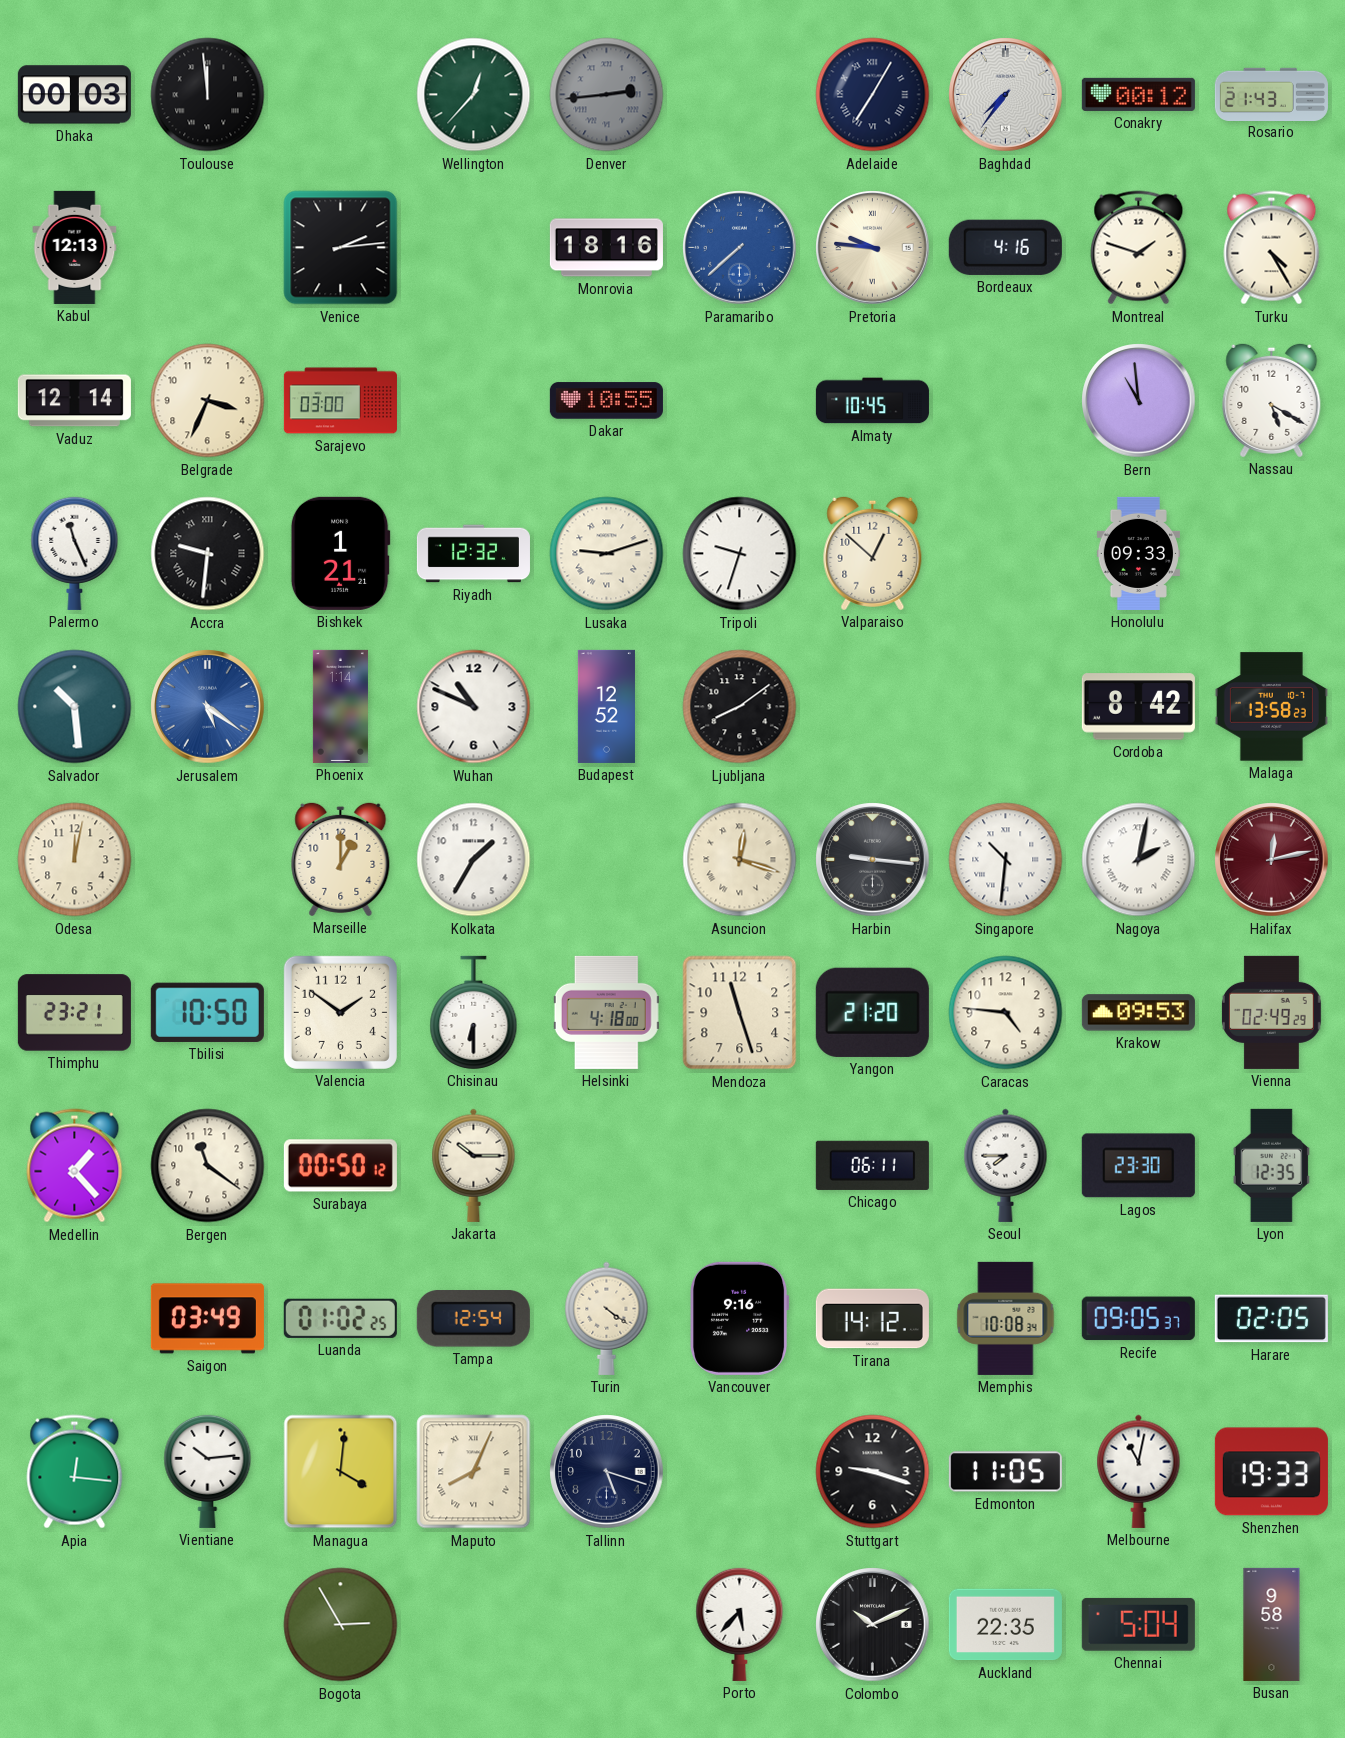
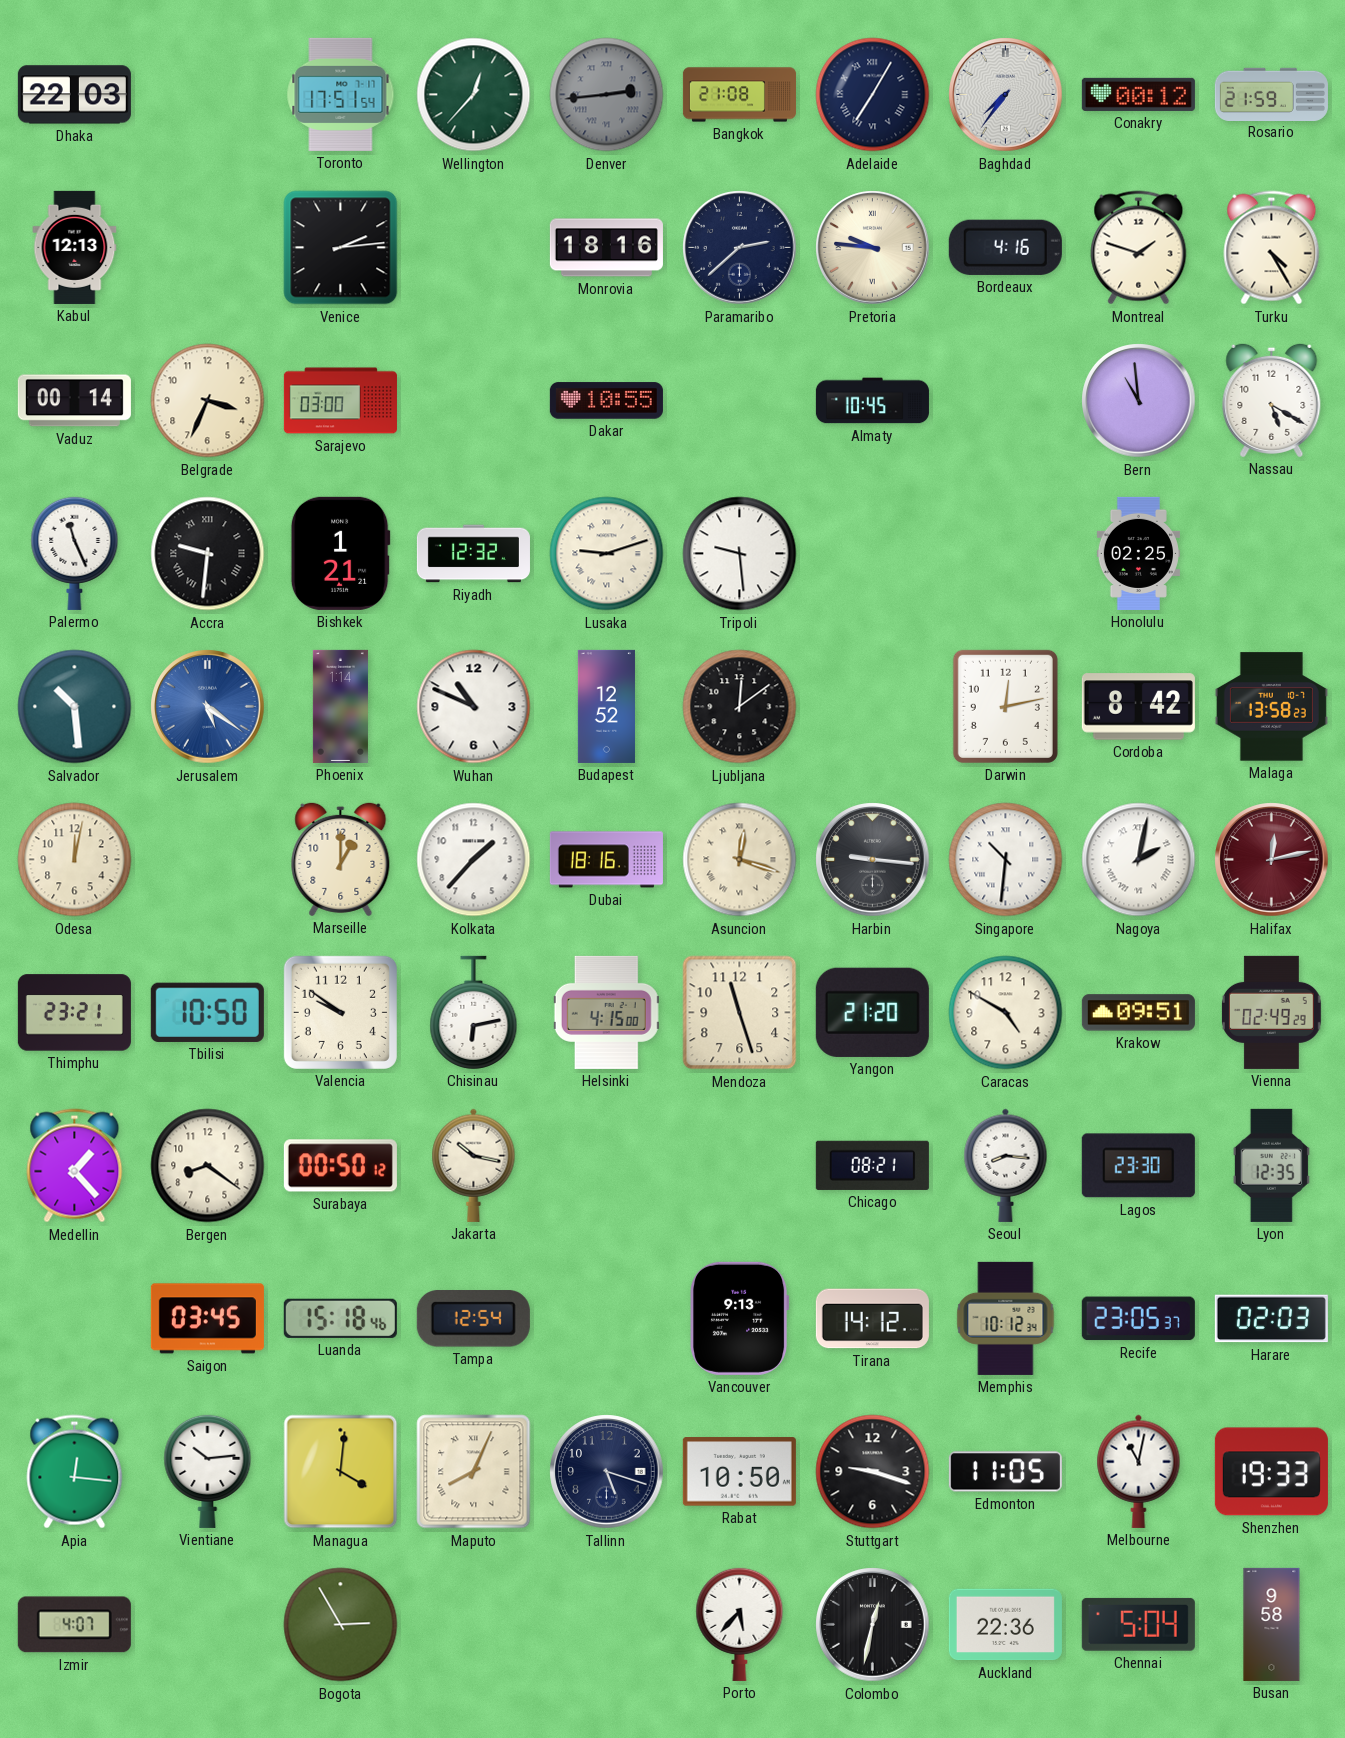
Dhaka: 00:03 -> 22:03
Toulouse: 11:59 -> none
Toronto: none -> 17:51
Bangkok: none -> 21:08
Rosario: 21:43 -> 21:59
Paramaribo: 7:38 -> 2:38
Paramaribo dial: blue -> navy
Vaduz: 12:14 -> 00:14
Tripoli: 9:33 -> 9:29
Valparaiso: 12:52 -> none
Honolulu: 09:33 -> 02:25
Ljubljana: 8:09 -> 12:09
Darwin: none -> 12:13
Kolkata: 1:35 -> 1:37
Dubai: none -> 18:16
Valencia: 1:51 -> 9:51
Chisinau: 6:30 -> 6:13
Helsinki: 4:18 -> 4:15
Caracas: 4:46 -> 4:50
Krakow: 09:53 -> 09:51
Bergen: 11:21 -> 8:21
Jakarta: 10:15 -> 10:17
Chicago: 06:11 -> 08:21
Seoul: 7:45 -> 8:16
Saigon: 03:49 -> 03:45
Luanda: 01:02 -> 15:18
Turin: 4:21 -> none
Vancouver: 9:16 -> 9:13
Memphis: 10:08 -> 10:12
Recife: 09:05 -> 23:05
Harare: 02:05 -> 02:03
Rabat: none -> 10:50
Izmir: none -> 4:07
Colombo: 10:11 -> 12:32
Auckland: 22:35 -> 22:36
